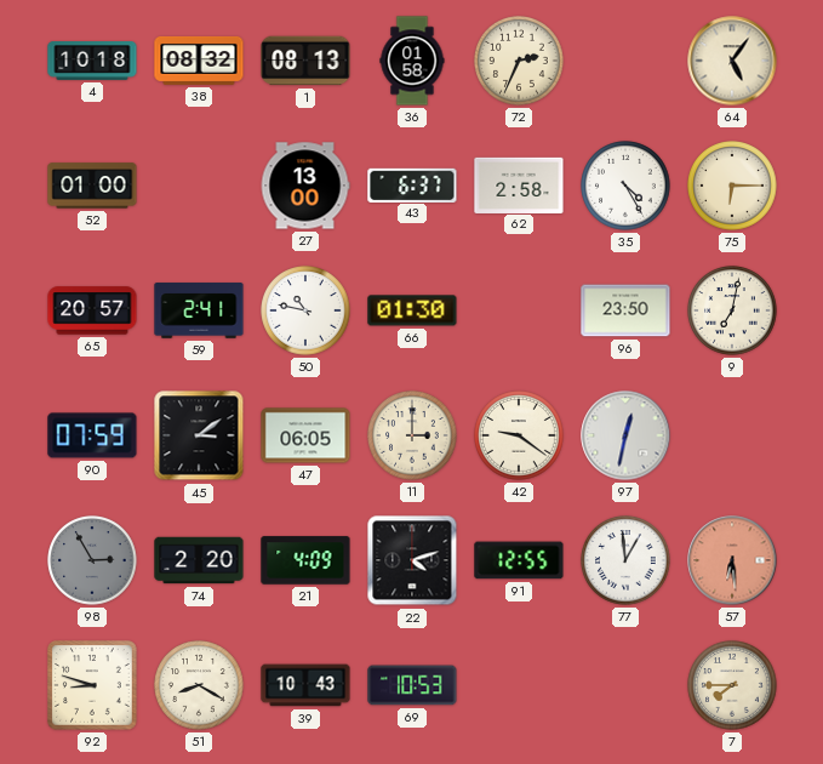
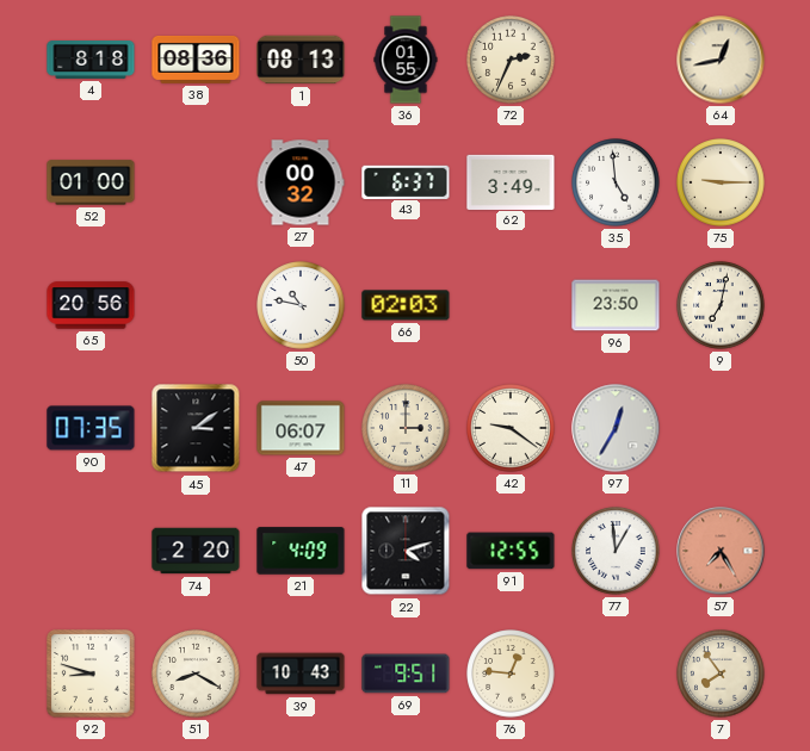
4: 10:18 -> 8:18
38: 08:32 -> 08:36
36: 01:58 -> 01:55
64: 5:06 -> 12:43
27: 13:00 -> 00:32
62: 2:58 -> 3:49
35: 4:25 -> 4:59
75: 6:15 -> 9:15
65: 20:57 -> 20:56
59: 2:41 -> none
66: 01:30 -> 02:03
90: 07:59 -> 07:35
47: 06:05 -> 06:07
97: 12:32 -> 12:35
98: 2:55 -> none
57: 6:29 -> 7:25
69: 10:53 -> 9:51
76: none -> 12:46
7: 7:45 -> 7:54
